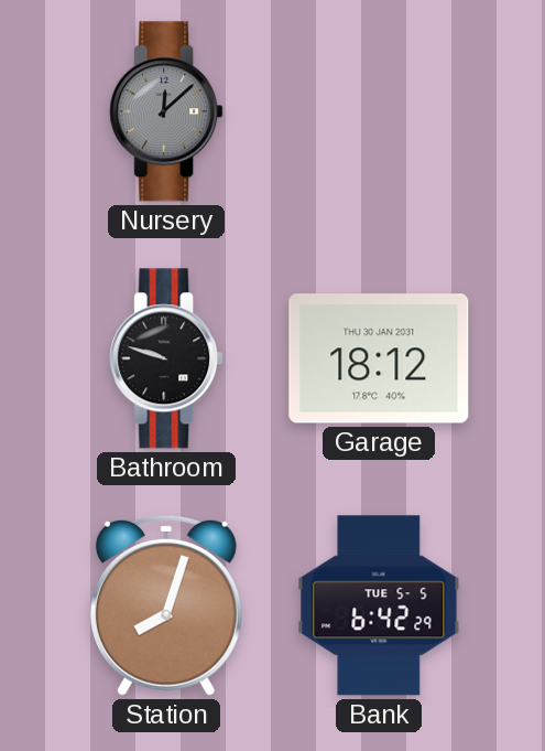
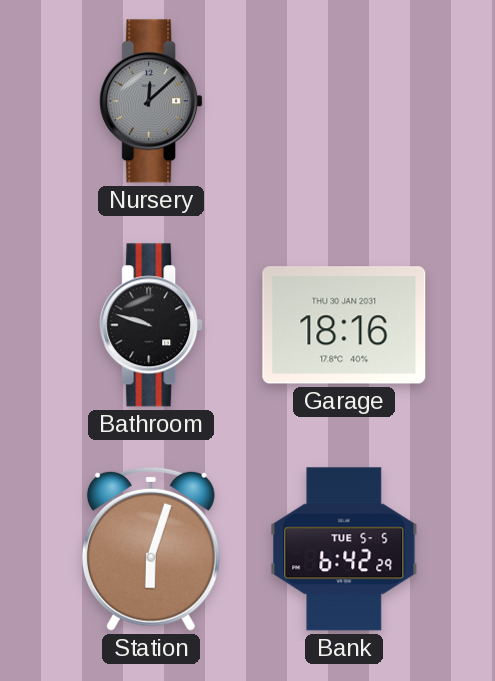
Garage: 18:12 -> 18:16
Station: 8:03 -> 6:03
